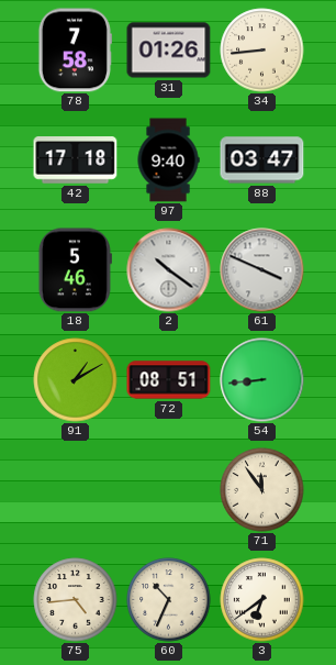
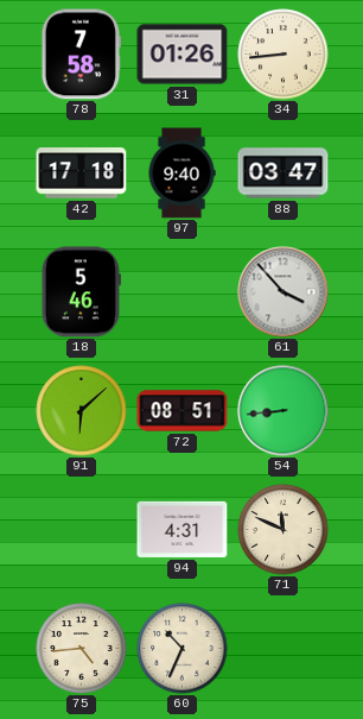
2: 10:21 -> none
61: 3:49 -> 3:53
91: 1:10 -> 6:08
94: none -> 4:31
71: 11:54 -> 11:49
3: 6:39 -> none
